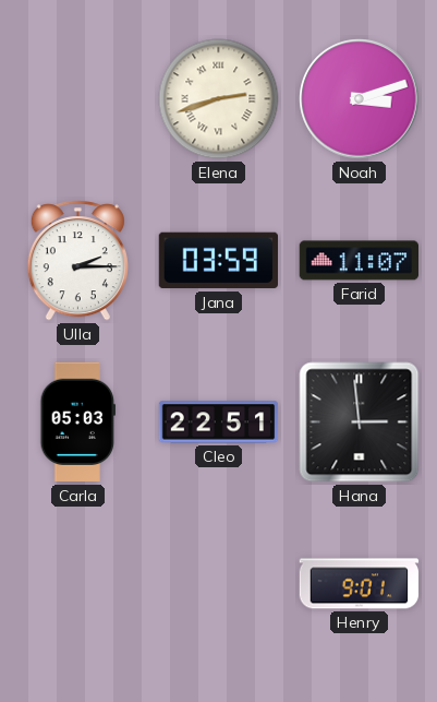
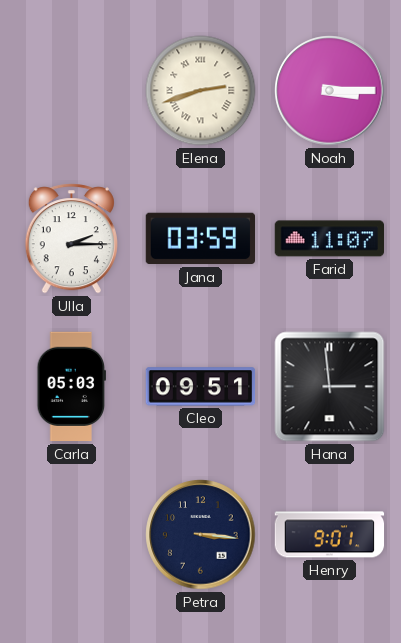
Noah: 3:12 -> 3:15
Cleo: 22:51 -> 09:51
Petra: none -> 3:16
